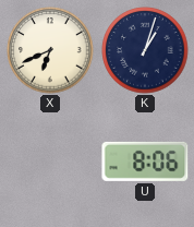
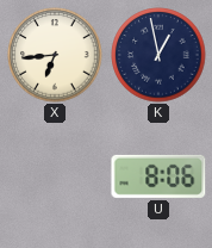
X: 6:41 -> 6:44
K: 1:03 -> 12:58
